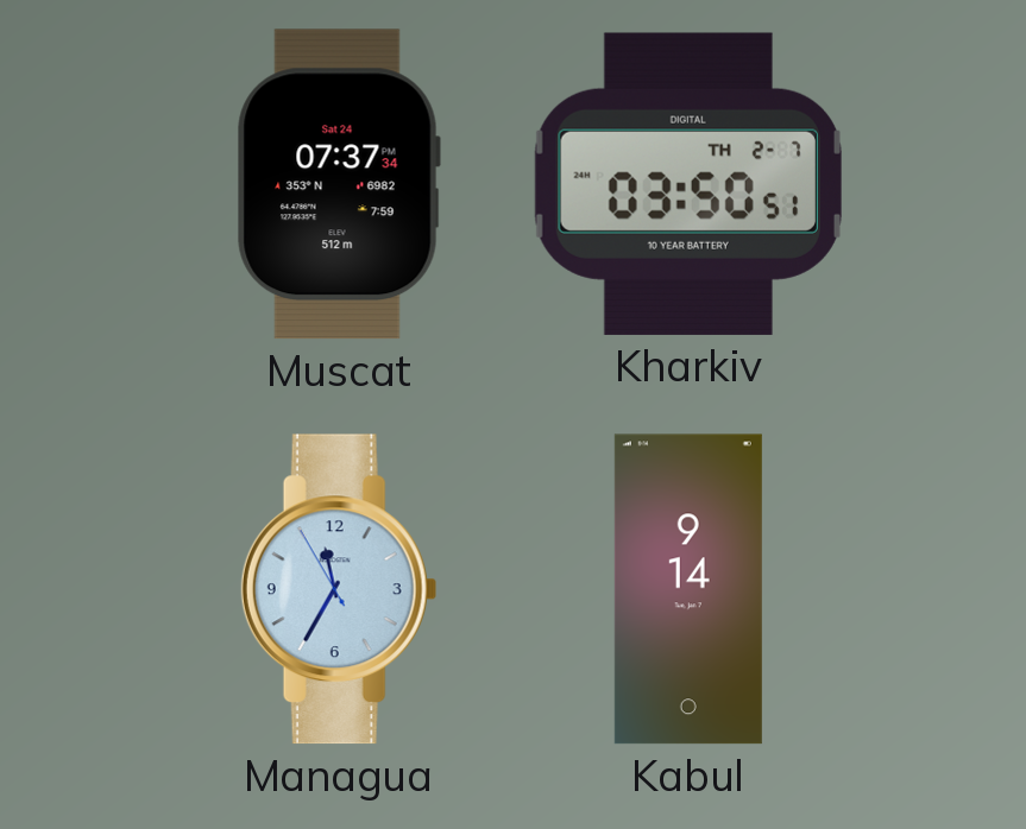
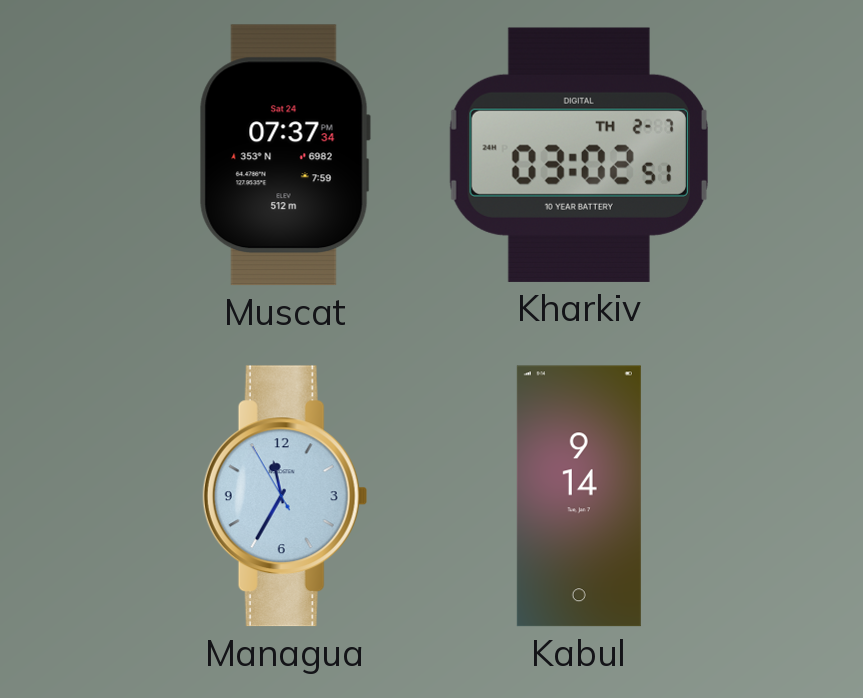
Kharkiv: 03:50 -> 03:02
